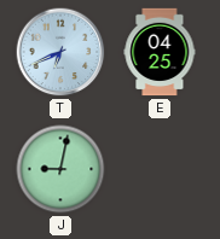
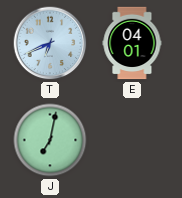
E: 04:25 -> 04:01
J: 9:02 -> 7:02
